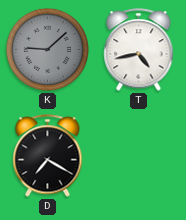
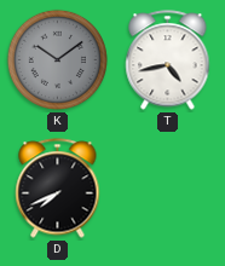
K: 9:08 -> 10:09
D: 7:20 -> 7:41
